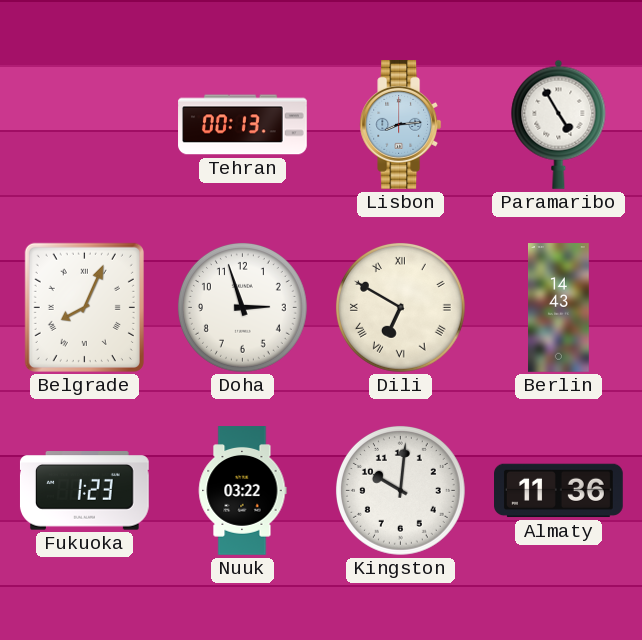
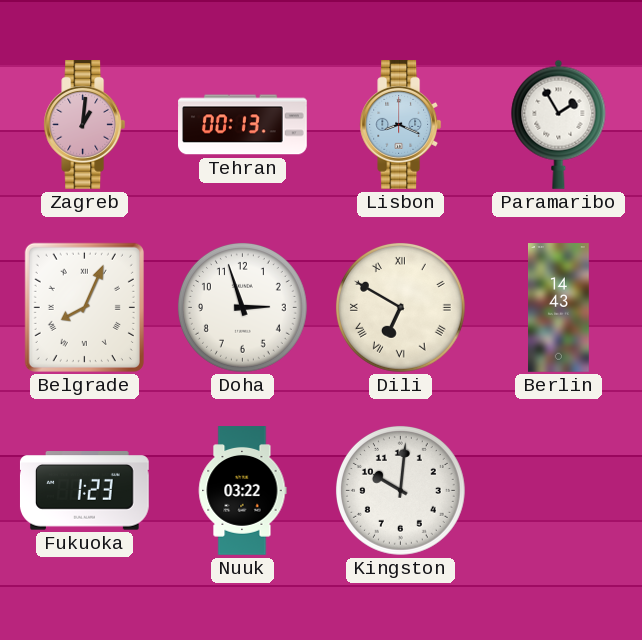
Zagreb: none -> 1:01
Lisbon: 8:14 -> 8:19
Paramaribo: 4:55 -> 1:55
Almaty: 11:36 -> none
